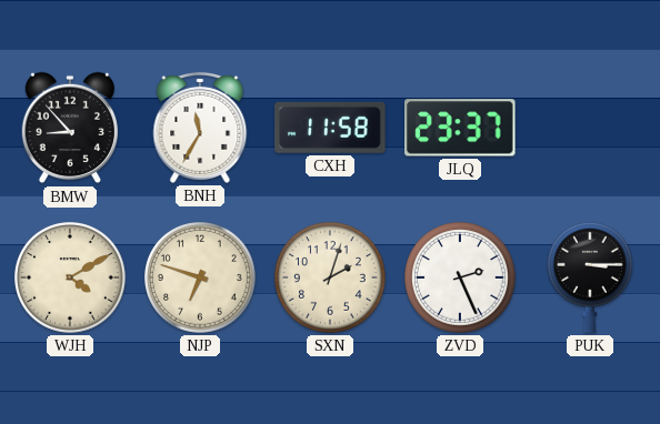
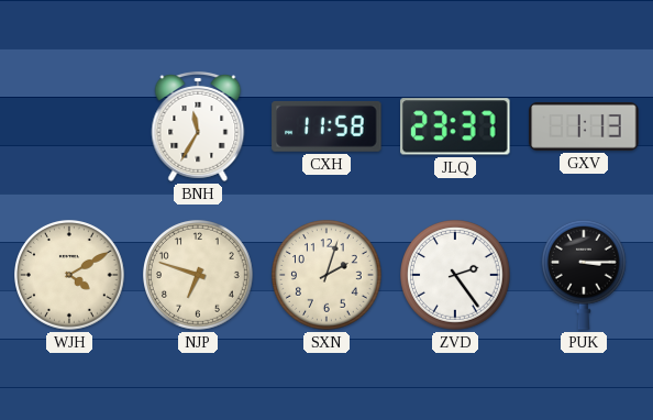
BMW: 8:53 -> none
GXV: none -> 1:13
ZVD: 2:26 -> 2:24
